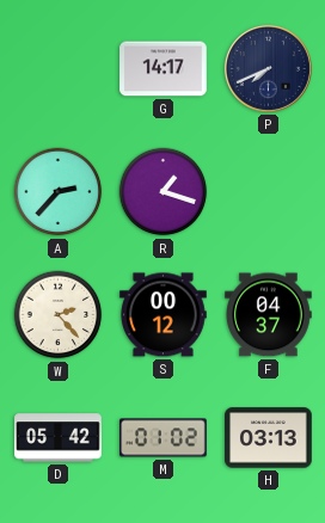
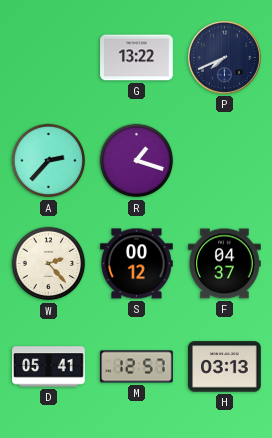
G: 14:17 -> 13:22
D: 05:42 -> 05:41
M: 01:02 -> 12:57
